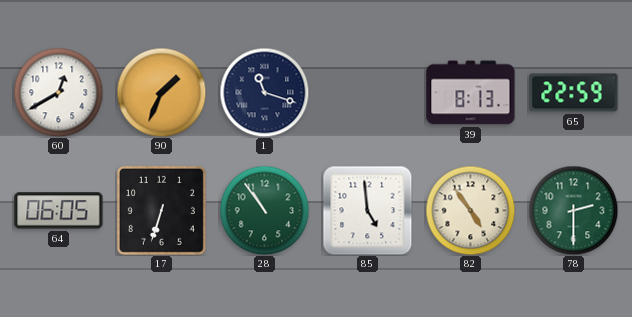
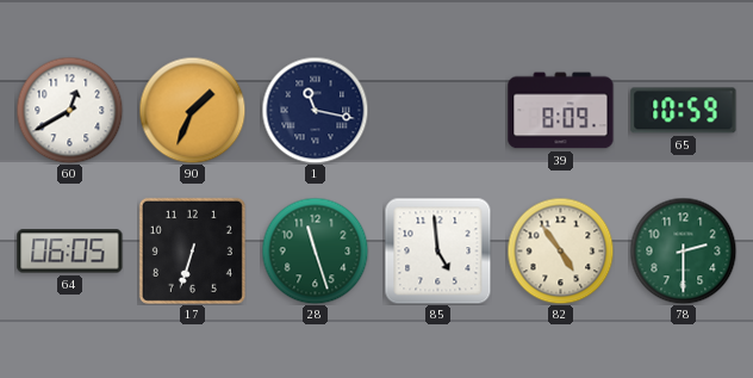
1: 11:18 -> 11:17
39: 8:13 -> 8:09
65: 22:59 -> 10:59
28: 10:54 -> 11:27
